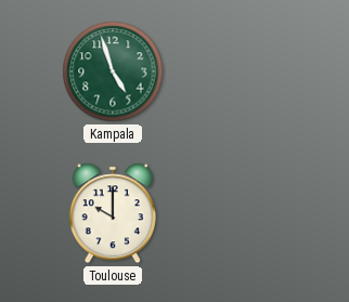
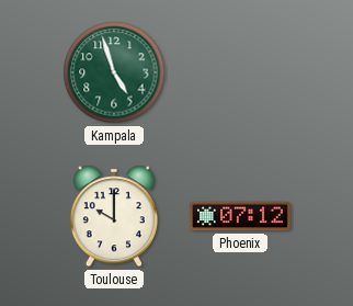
Phoenix: none -> 07:12
